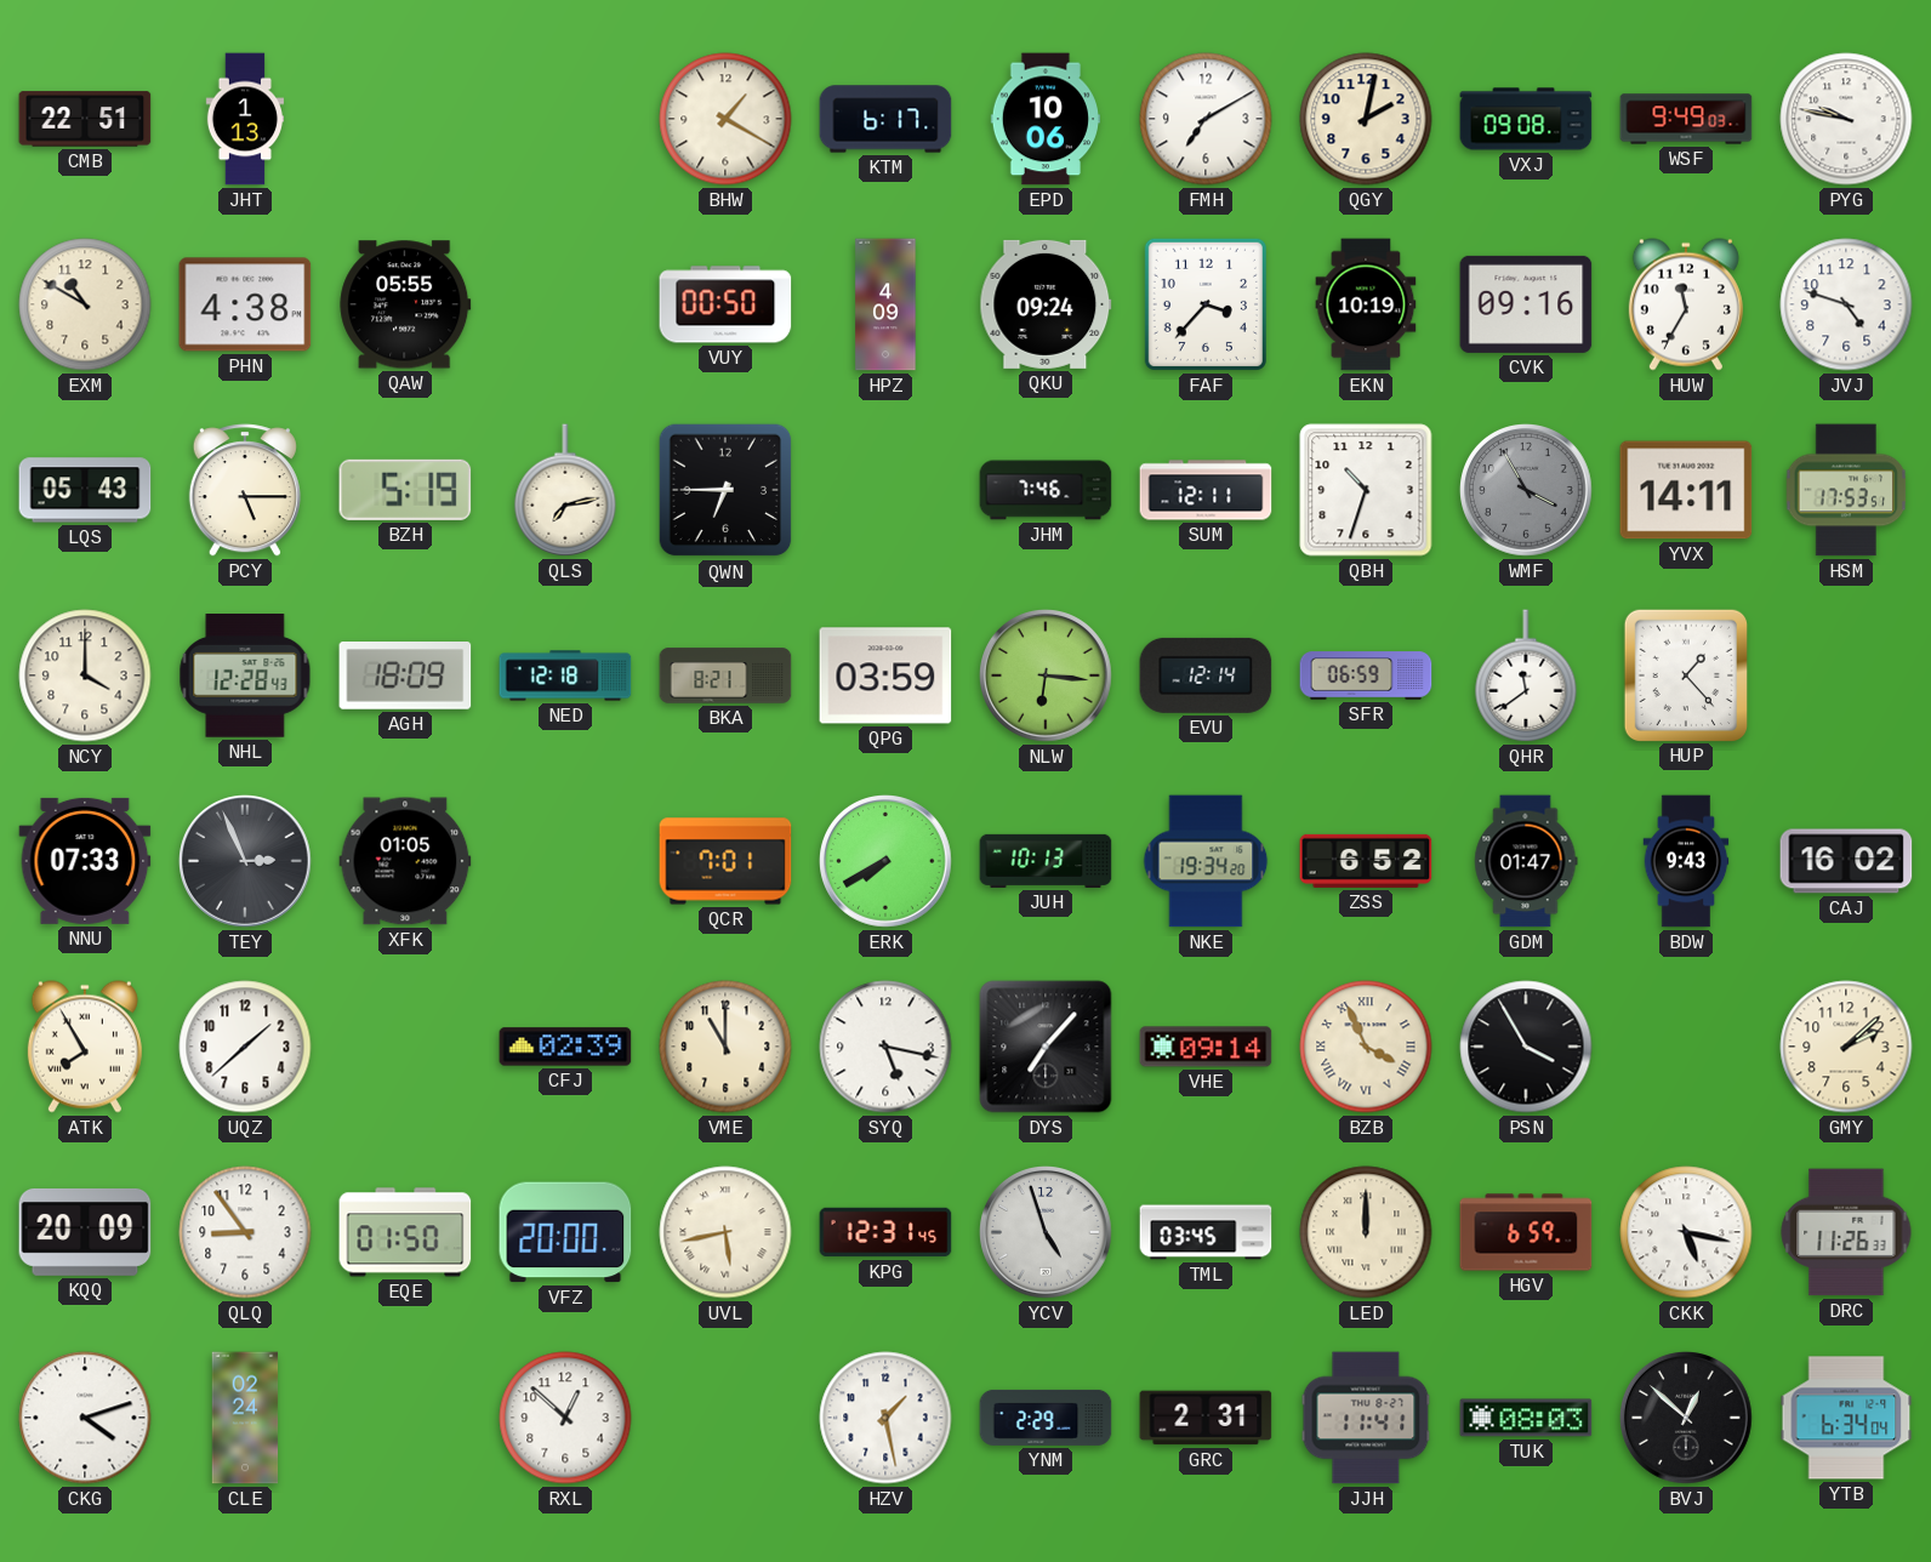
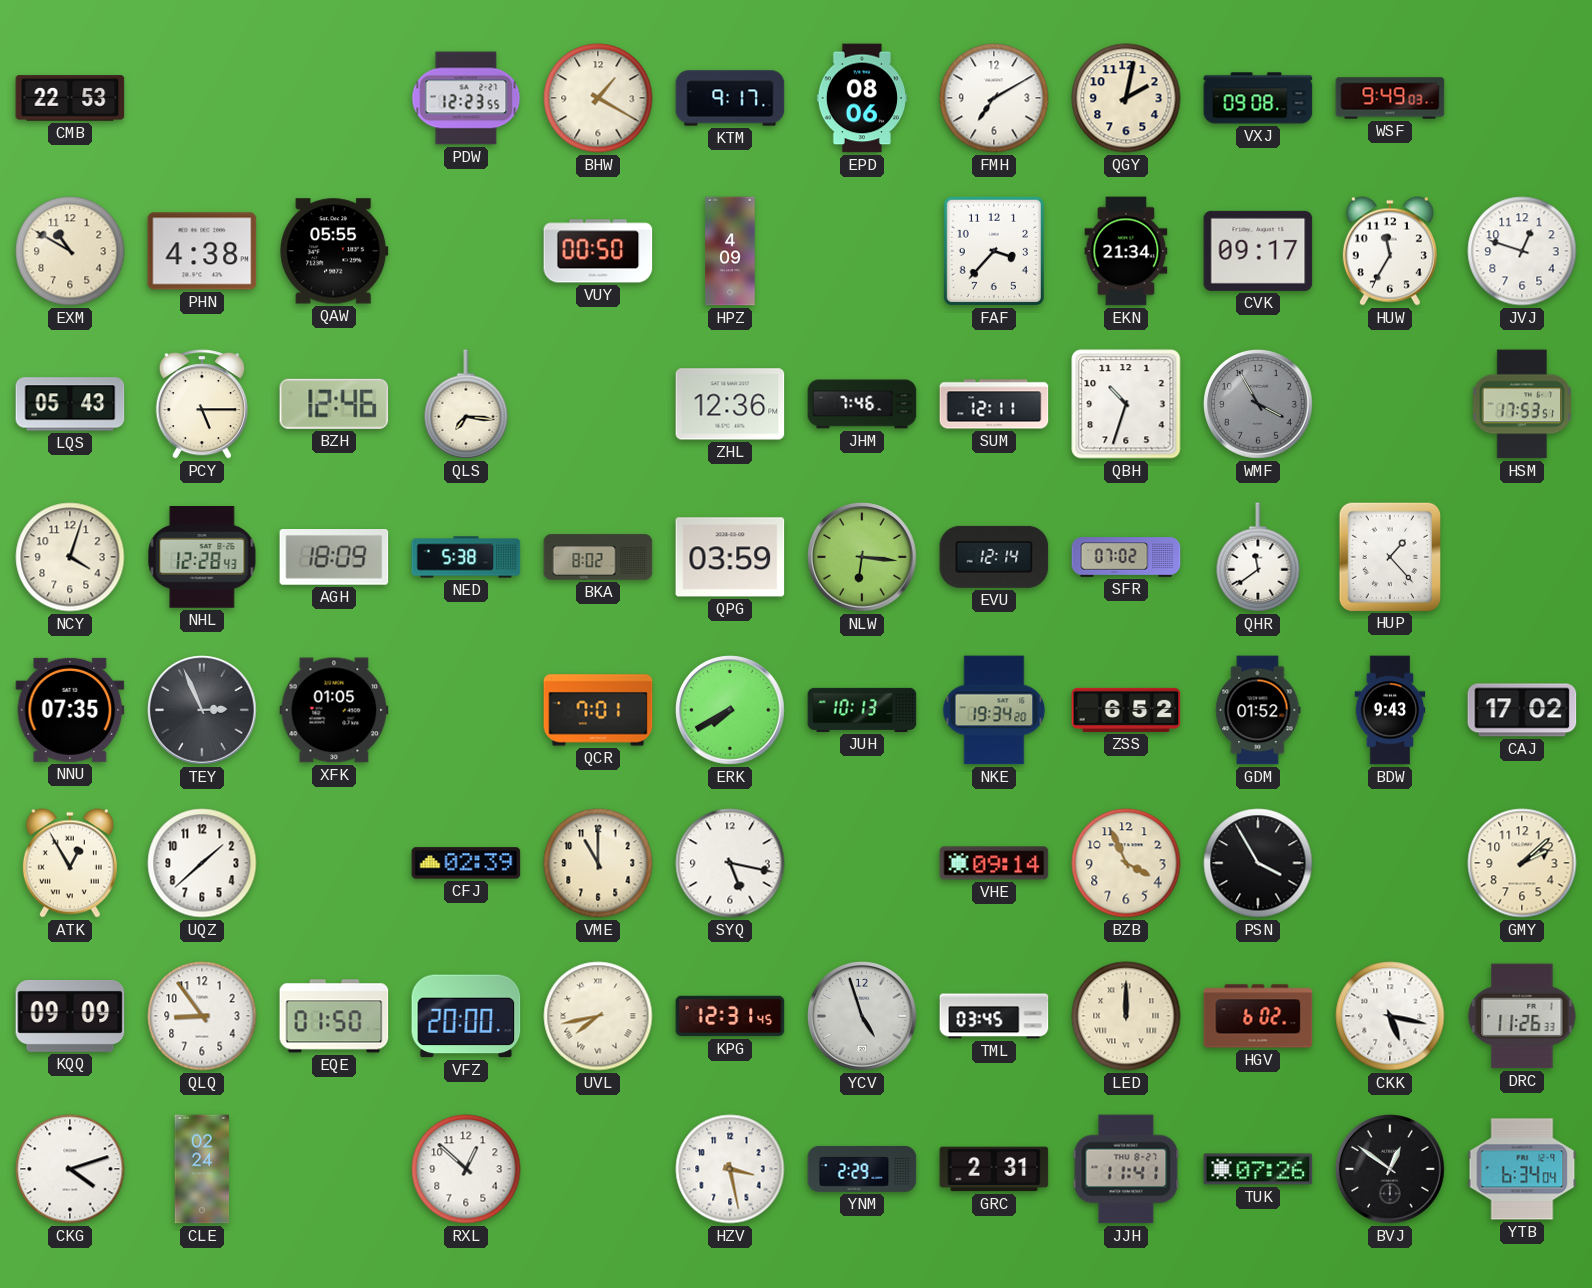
CMB: 22:51 -> 22:53
JHT: 1:13 -> none
PDW: none -> 12:23
KTM: 6:17 -> 9:17
EPD: 10:06 -> 08:06
PYG: 9:47 -> none
QKU: 09:24 -> none
EKN: 10:19 -> 21:34
CVK: 09:16 -> 09:17
JVJ: 4:48 -> 12:48
BZH: 5:19 -> 12:46
QLS: 7:13 -> 7:16
QWN: 6:45 -> none
ZHL: none -> 12:36
YVX: 14:11 -> none
NCY: 4:00 -> 4:03
NED: 12:18 -> 5:38
BKA: 8:21 -> 8:02
SFR: 06:59 -> 07:02
NNU: 07:33 -> 07:35
GDM: 01:47 -> 01:52
CAJ: 16:02 -> 17:02
ATK: 7:55 -> 12:55
DYS: 7:07 -> none
BZB numerals: Roman -> Arabic
KQQ: 20:09 -> 09:09
UVL: 5:43 -> 7:43
HGV: 6:59 -> 6:02
HZV: 1:28 -> 3:28
TUK: 08:03 -> 07:26
BVJ: 12:52 -> 12:51
